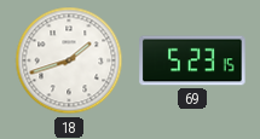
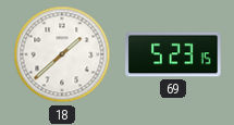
18: 1:42 -> 1:38
